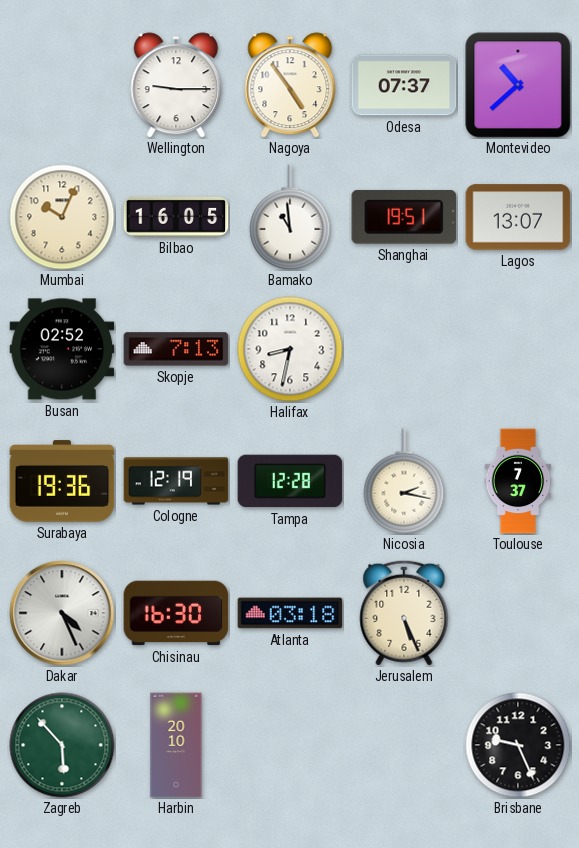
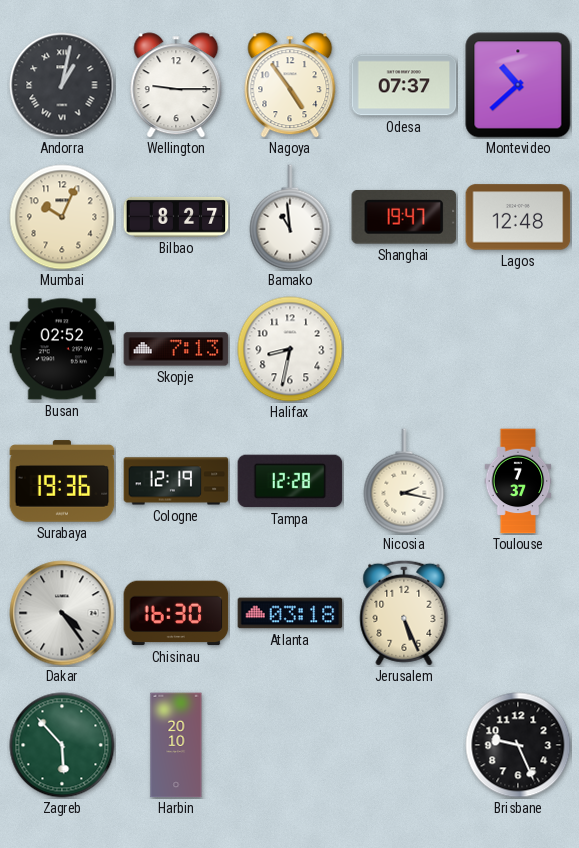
Andorra: none -> 1:02
Bilbao: 16:05 -> 8:27
Shanghai: 19:51 -> 19:47
Lagos: 13:07 -> 12:48
Dakar: 4:26 -> 4:24
